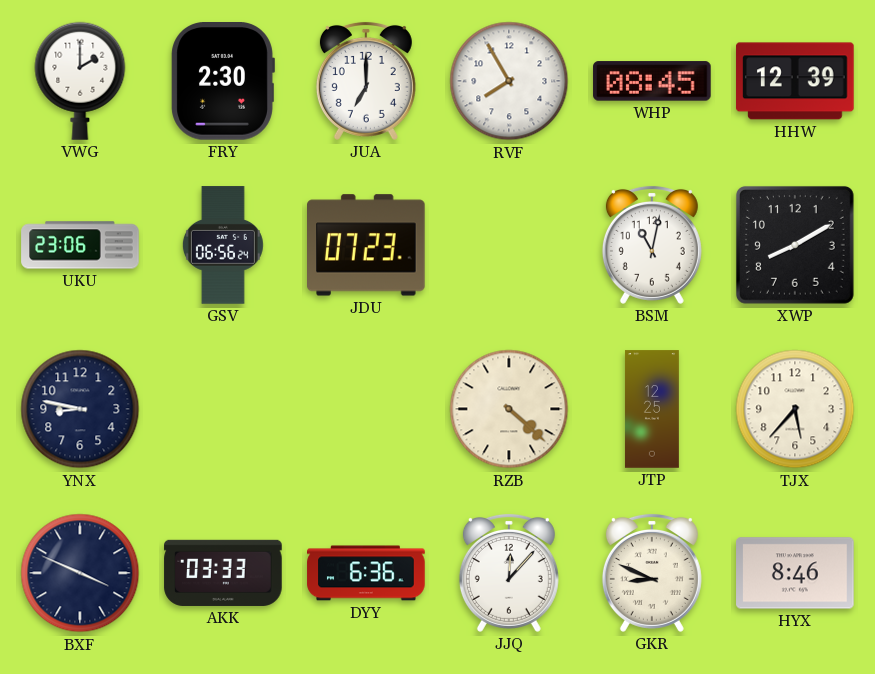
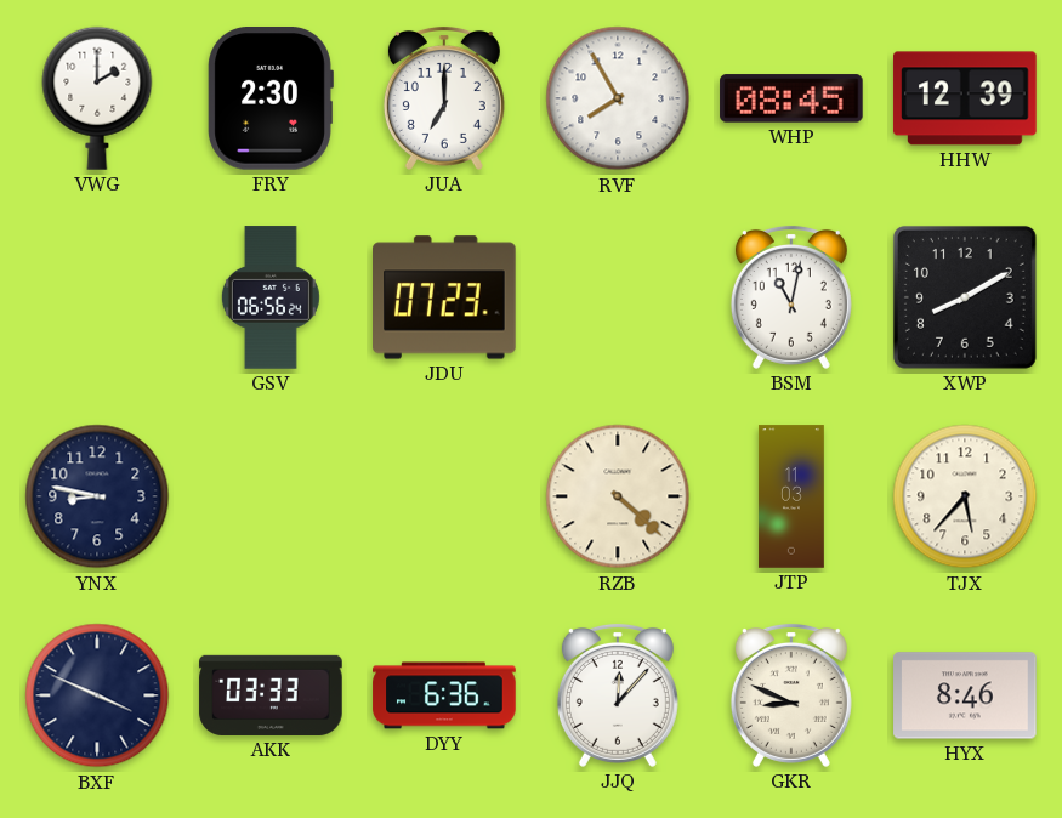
UKU: 23:06 -> none
JTP: 12:25 -> 11:03
